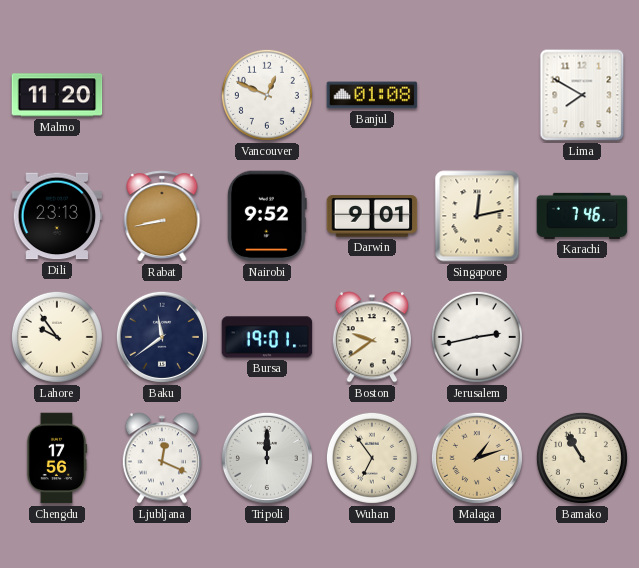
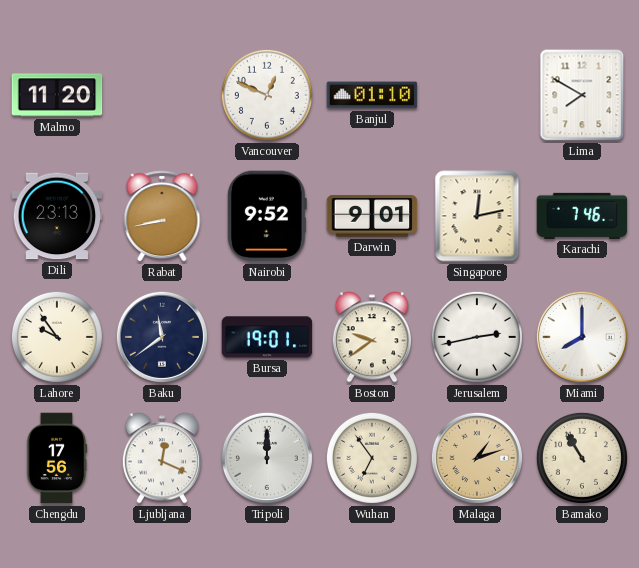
Banjul: 01:08 -> 01:10
Miami: none -> 8:00
